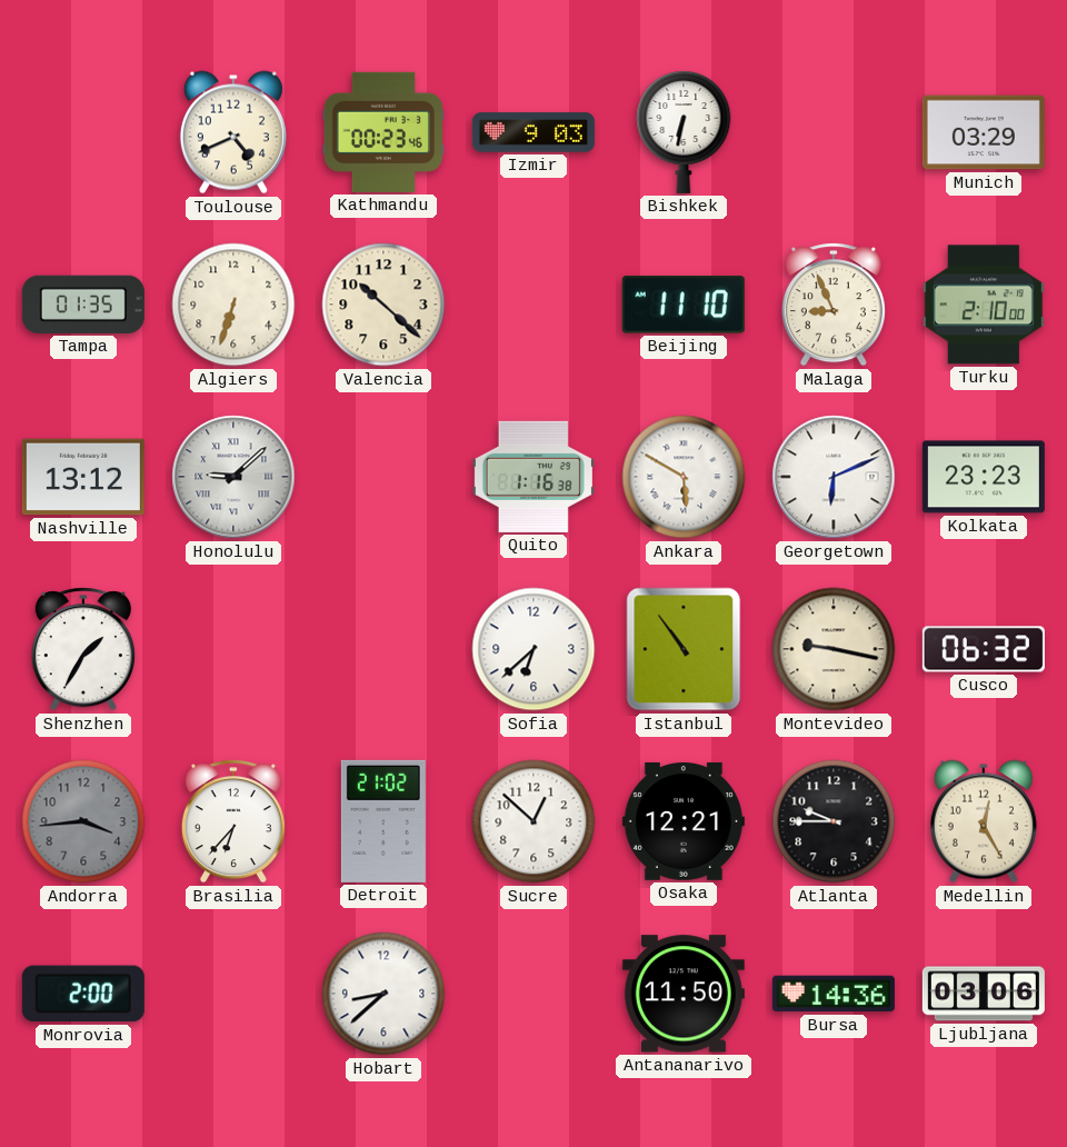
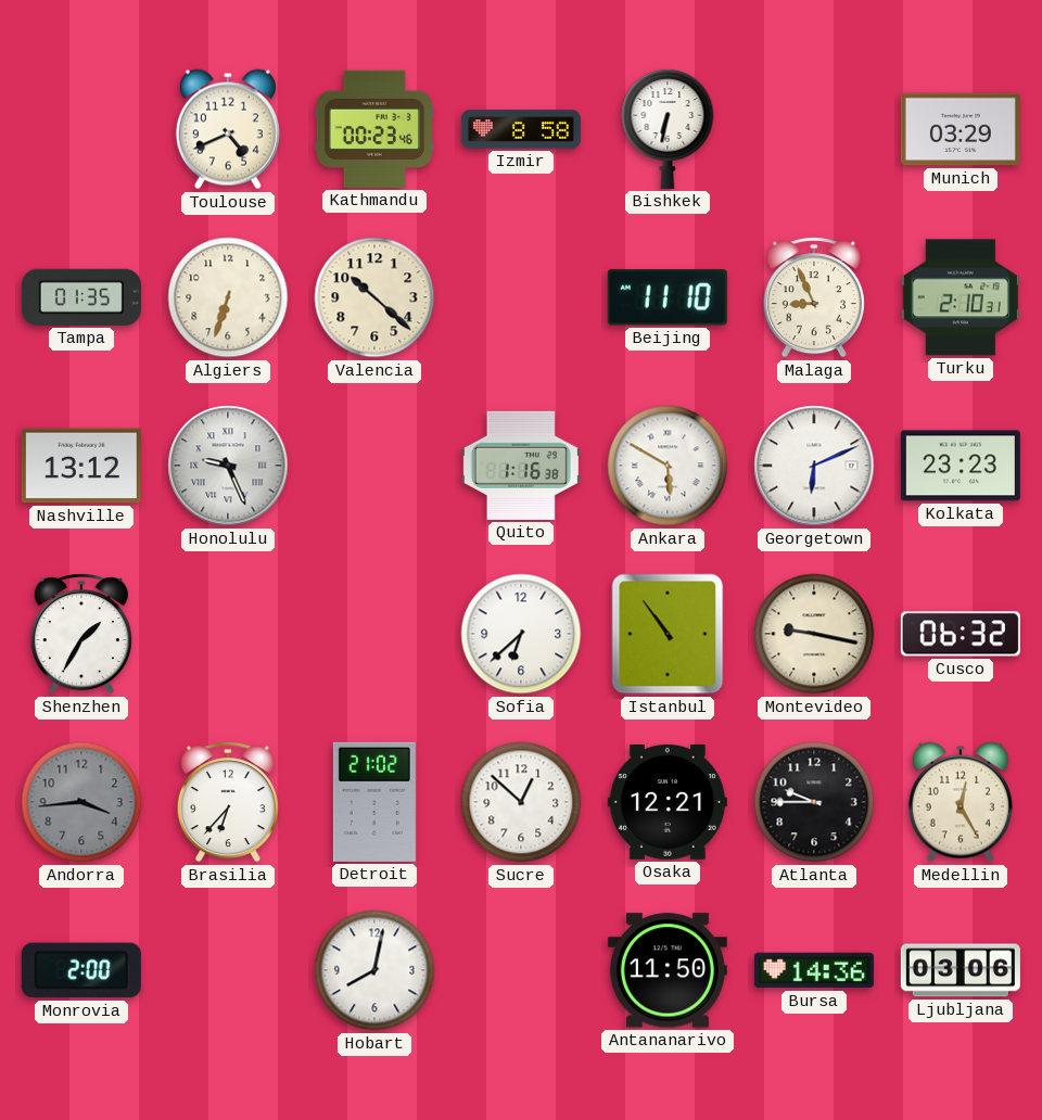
Izmir: 9:03 -> 8:58
Turku: 2:10:00 -> 2:10:31
Honolulu: 9:08 -> 9:26
Hobart: 8:38 -> 8:02
